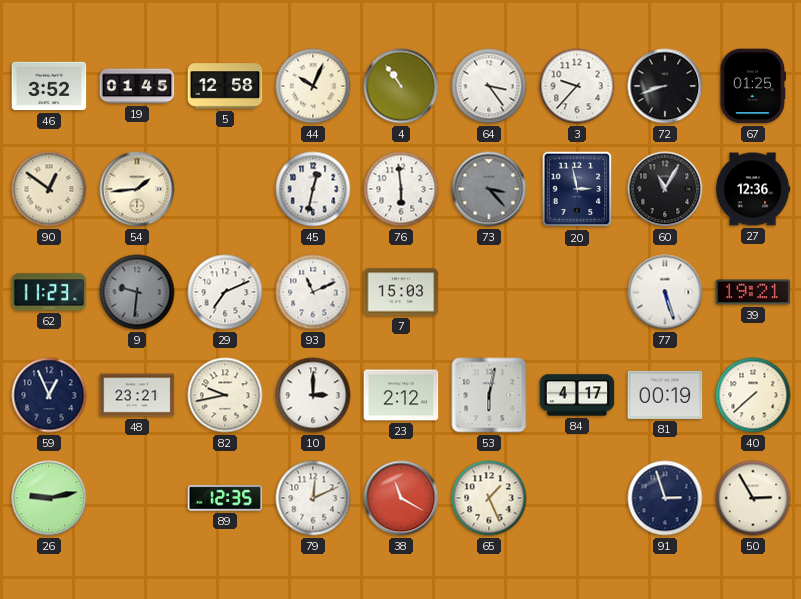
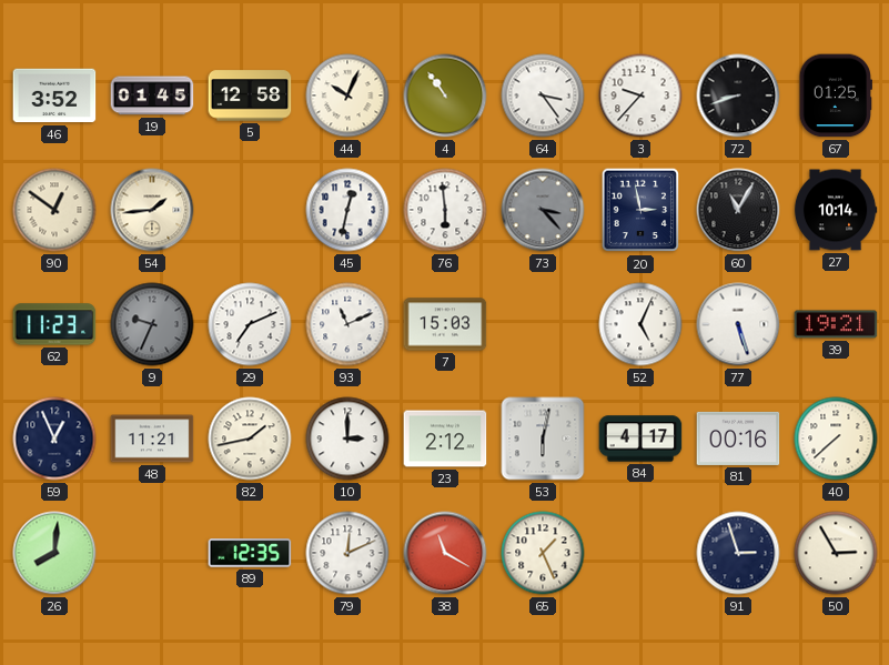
27: 12:36 -> 10:14
9: 9:31 -> 9:34
52: none -> 5:04
48: 23:21 -> 11:21
82: 9:43 -> 1:43
81: 00:19 -> 00:16
26: 9:13 -> 8:01
